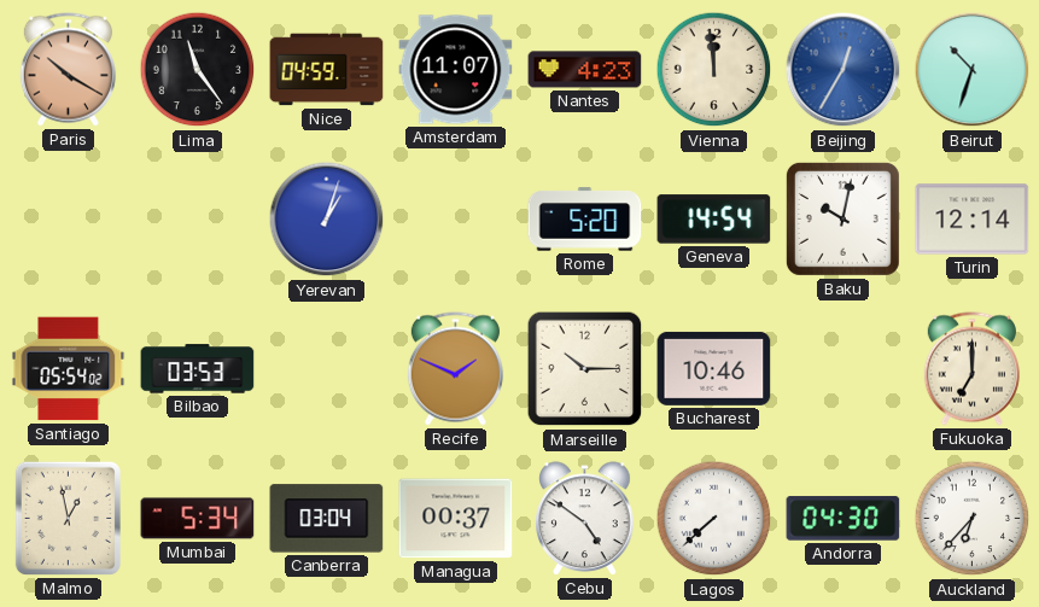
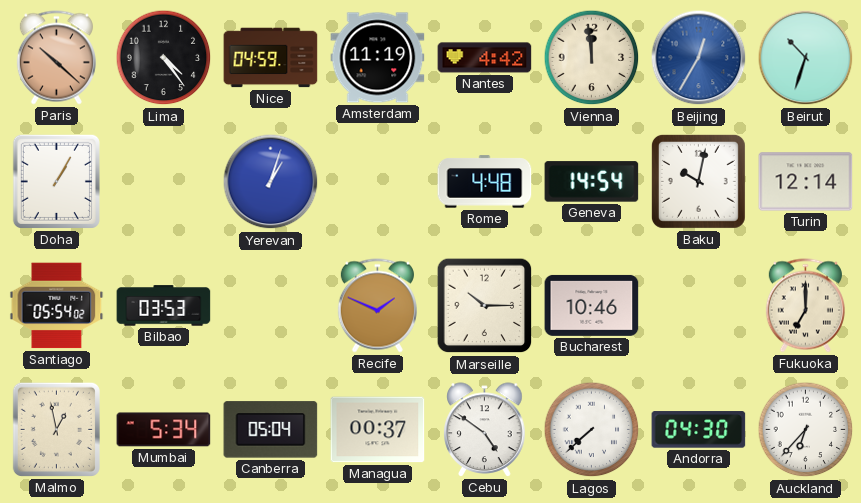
Paris: 10:20 -> 10:22
Lima: 11:24 -> 4:24
Amsterdam: 11:07 -> 11:19
Nantes: 4:23 -> 4:42
Doha: none -> 1:05
Rome: 5:20 -> 4:48
Canberra: 03:04 -> 05:04
